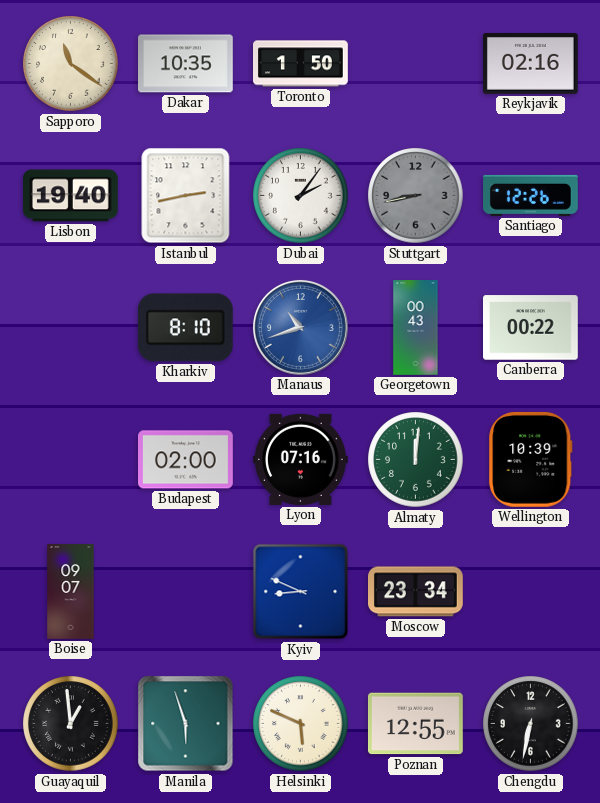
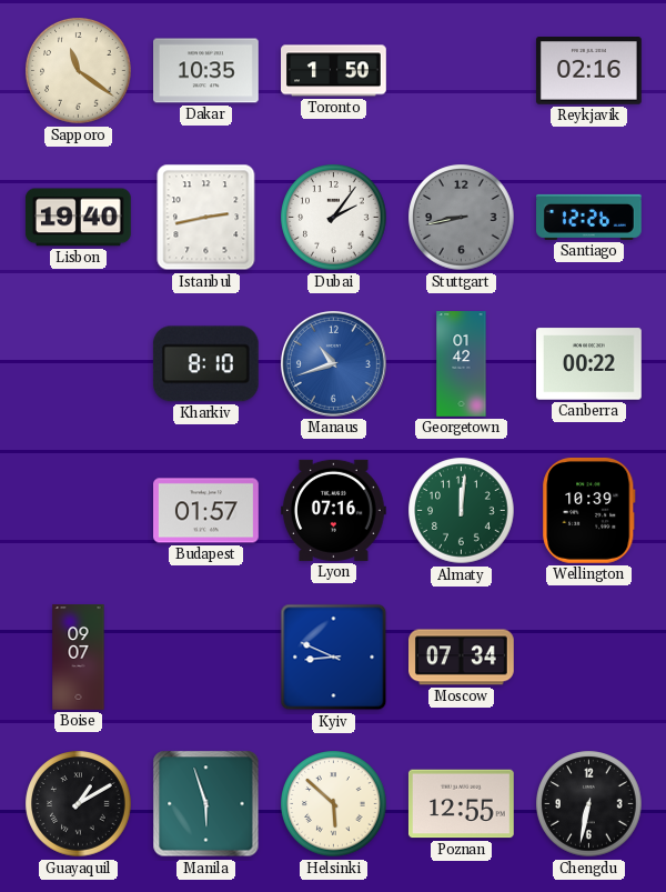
Georgetown: 00:43 -> 01:42
Budapest: 02:00 -> 01:57
Moscow: 23:34 -> 07:34
Guayaquil: 12:59 -> 1:10
Helsinki: 5:49 -> 5:52
